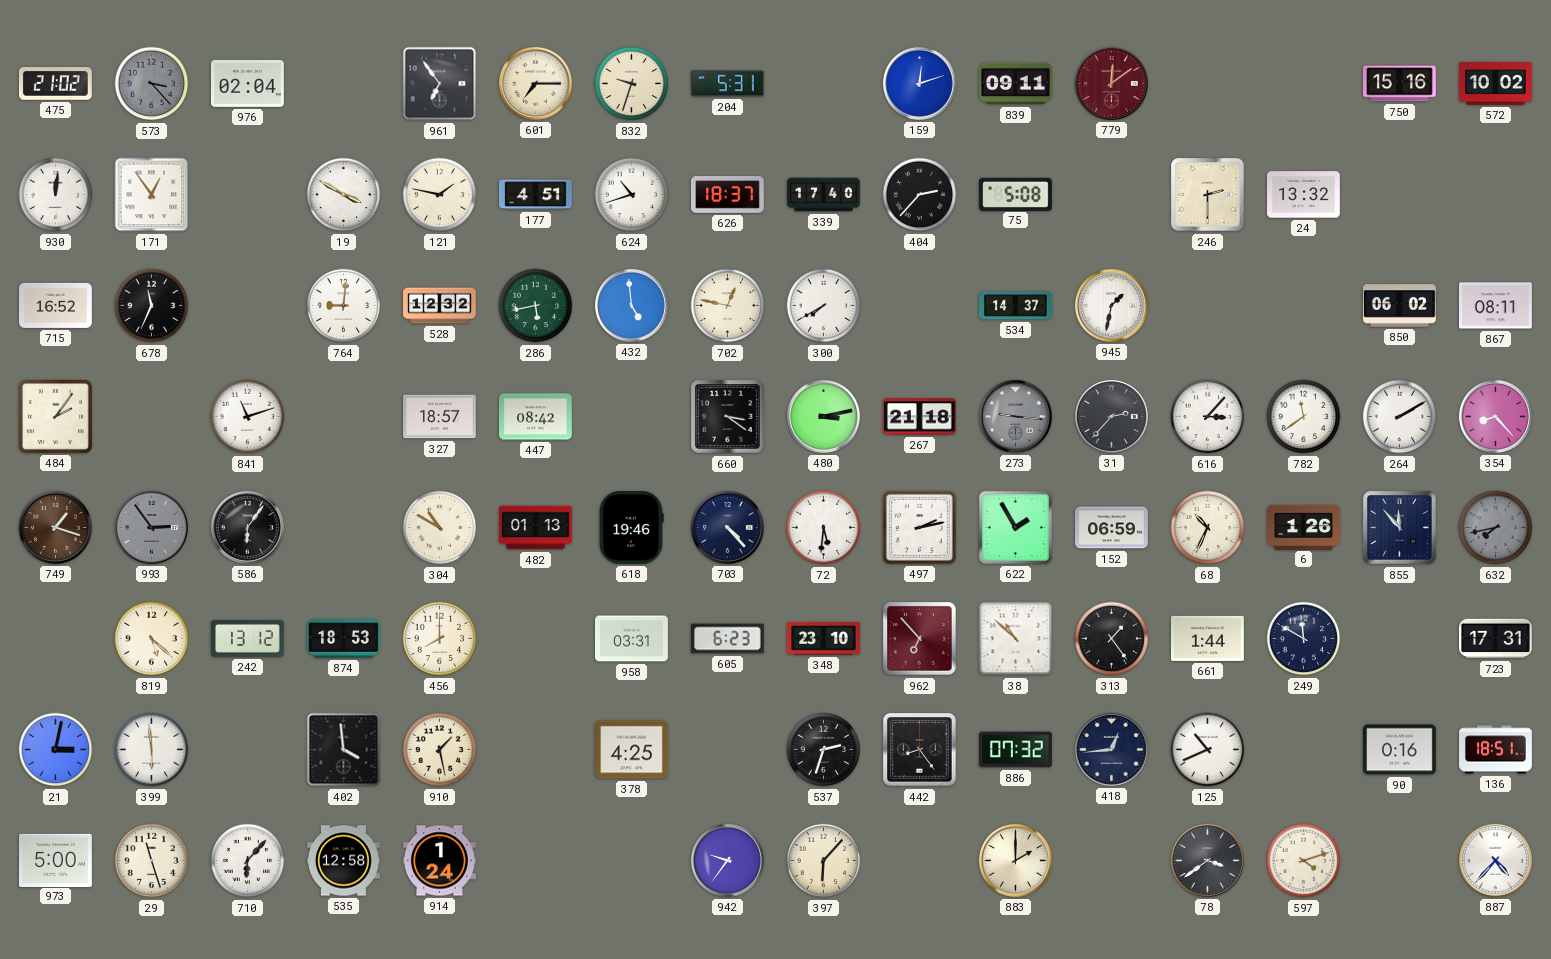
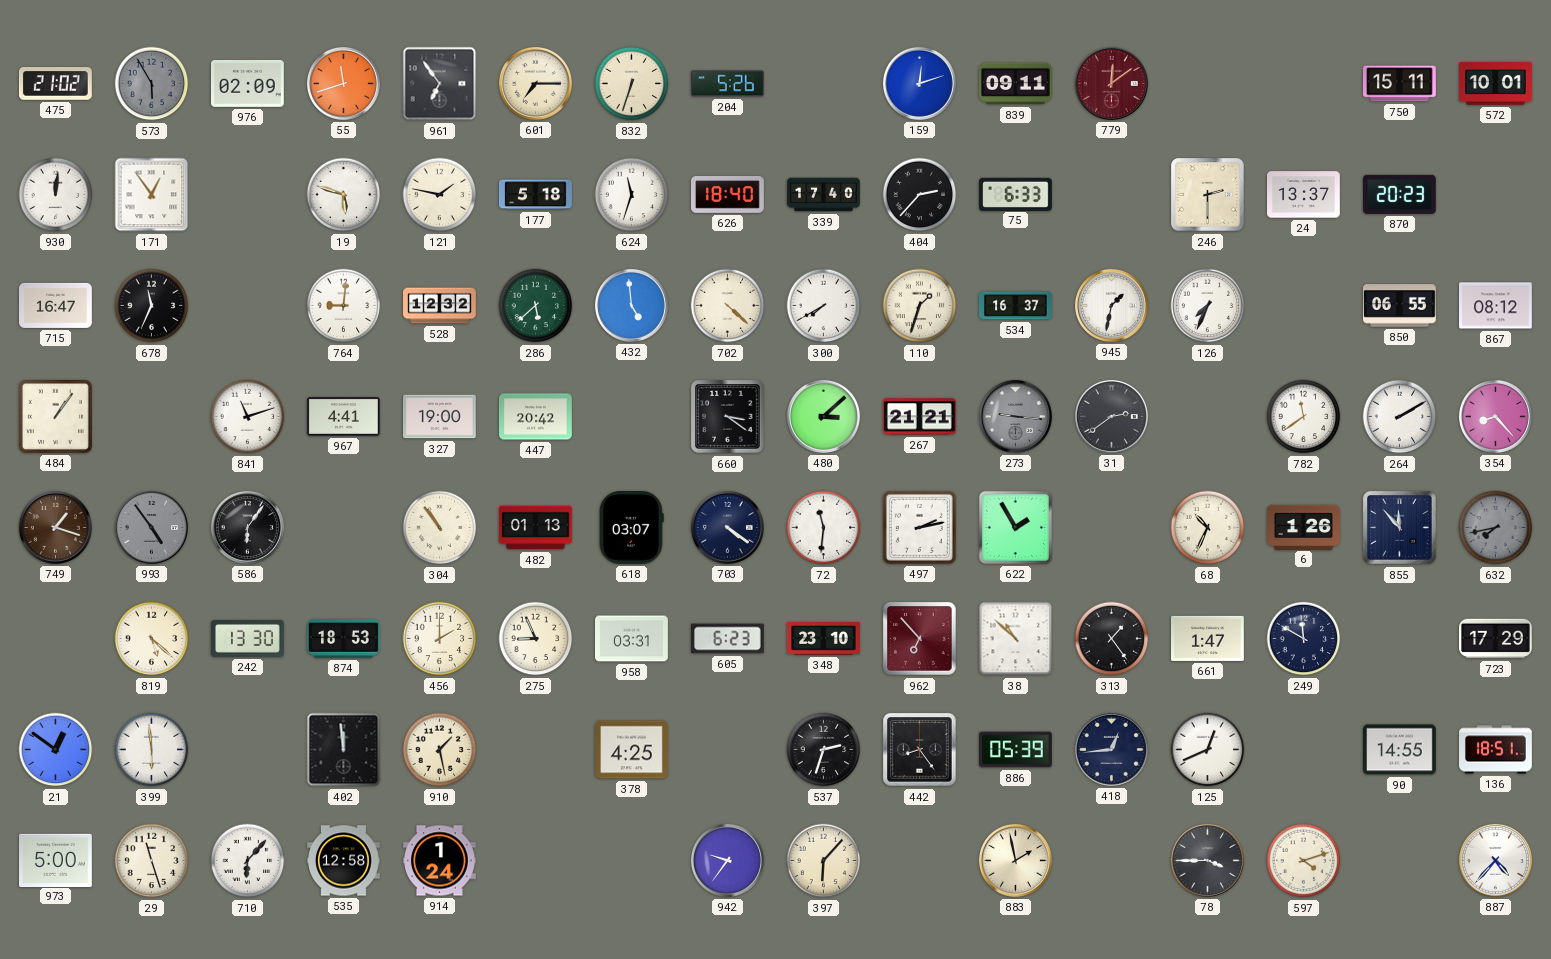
573: 3:23 -> 5:55
976: 02:04 -> 02:09
55: none -> 11:42
832: 9:33 -> 6:33
204: 5:31 -> 5:26
750: 15:16 -> 15:11
572: 10:02 -> 10:01
19: 3:50 -> 5:48
177: 4:51 -> 5:18
624: 10:42 -> 11:33
626: 18:37 -> 18:40
75: 5:08 -> 6:33
24: 13:32 -> 13:37
870: none -> 20:23
715: 16:52 -> 16:47
286: 5:43 -> 5:38
702: 12:47 -> 4:22
110: none -> 1:33
534: 14:37 -> 16:37
126: none -> 7:34
850: 06:02 -> 06:55
867: 08:11 -> 08:12
484: 2:06 -> 1:06
967: none -> 4:41
327: 18:57 -> 19:00
447: 08:42 -> 20:42
480: 3:13 -> 3:08
267: 21:18 -> 21:21
31: 2:37 -> 2:39
616: 3:07 -> none
993: 2:54 -> 4:54
304: 10:50 -> 10:54
618: 19:46 -> 03:07
703: 4:23 -> 4:21
72: 5:31 -> 11:31
152: 06:59 -> none
242: 13:12 -> 13:30
456: 8:00 -> 2:00
275: none -> 8:56
661: 1:44 -> 1:47
723: 17:31 -> 17:29
21: 3:02 -> 12:51
402: 3:59 -> 11:59
886: 07:32 -> 05:39
125: 10:41 -> 12:41
90: 0:16 -> 14:55
883: 2:00 -> 1:58
78: 3:39 -> 3:45
